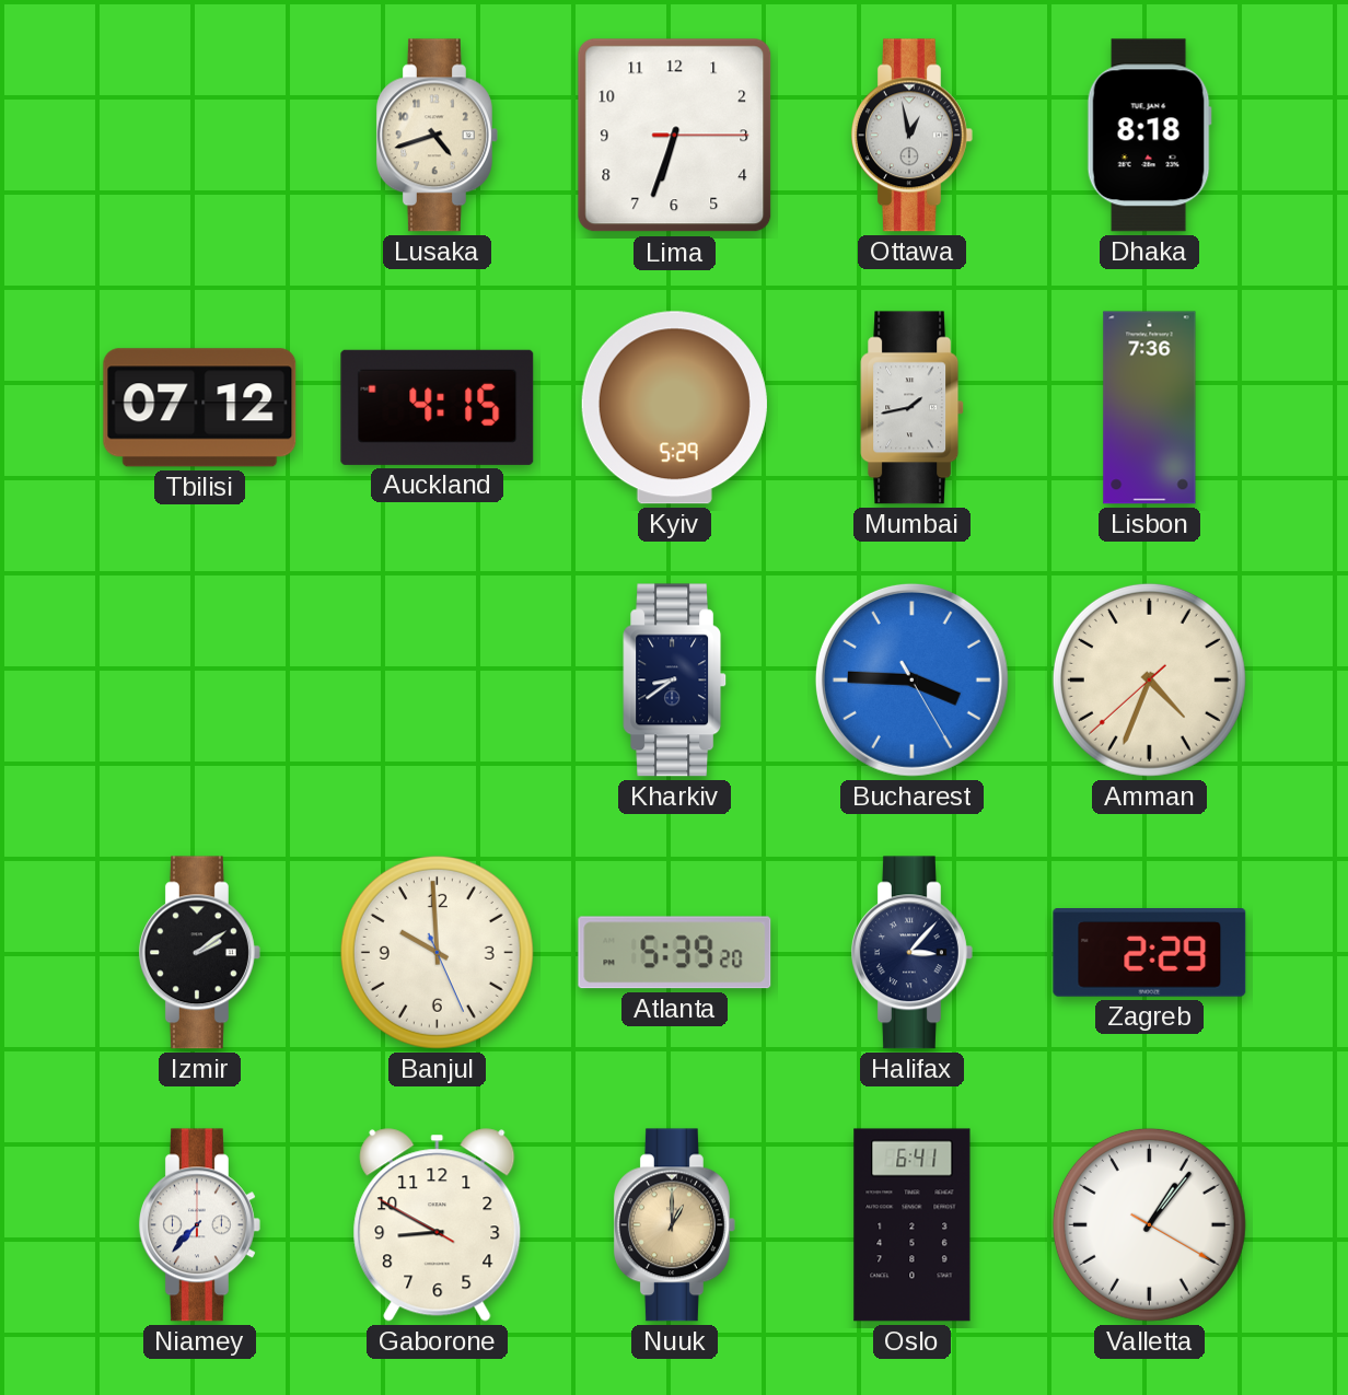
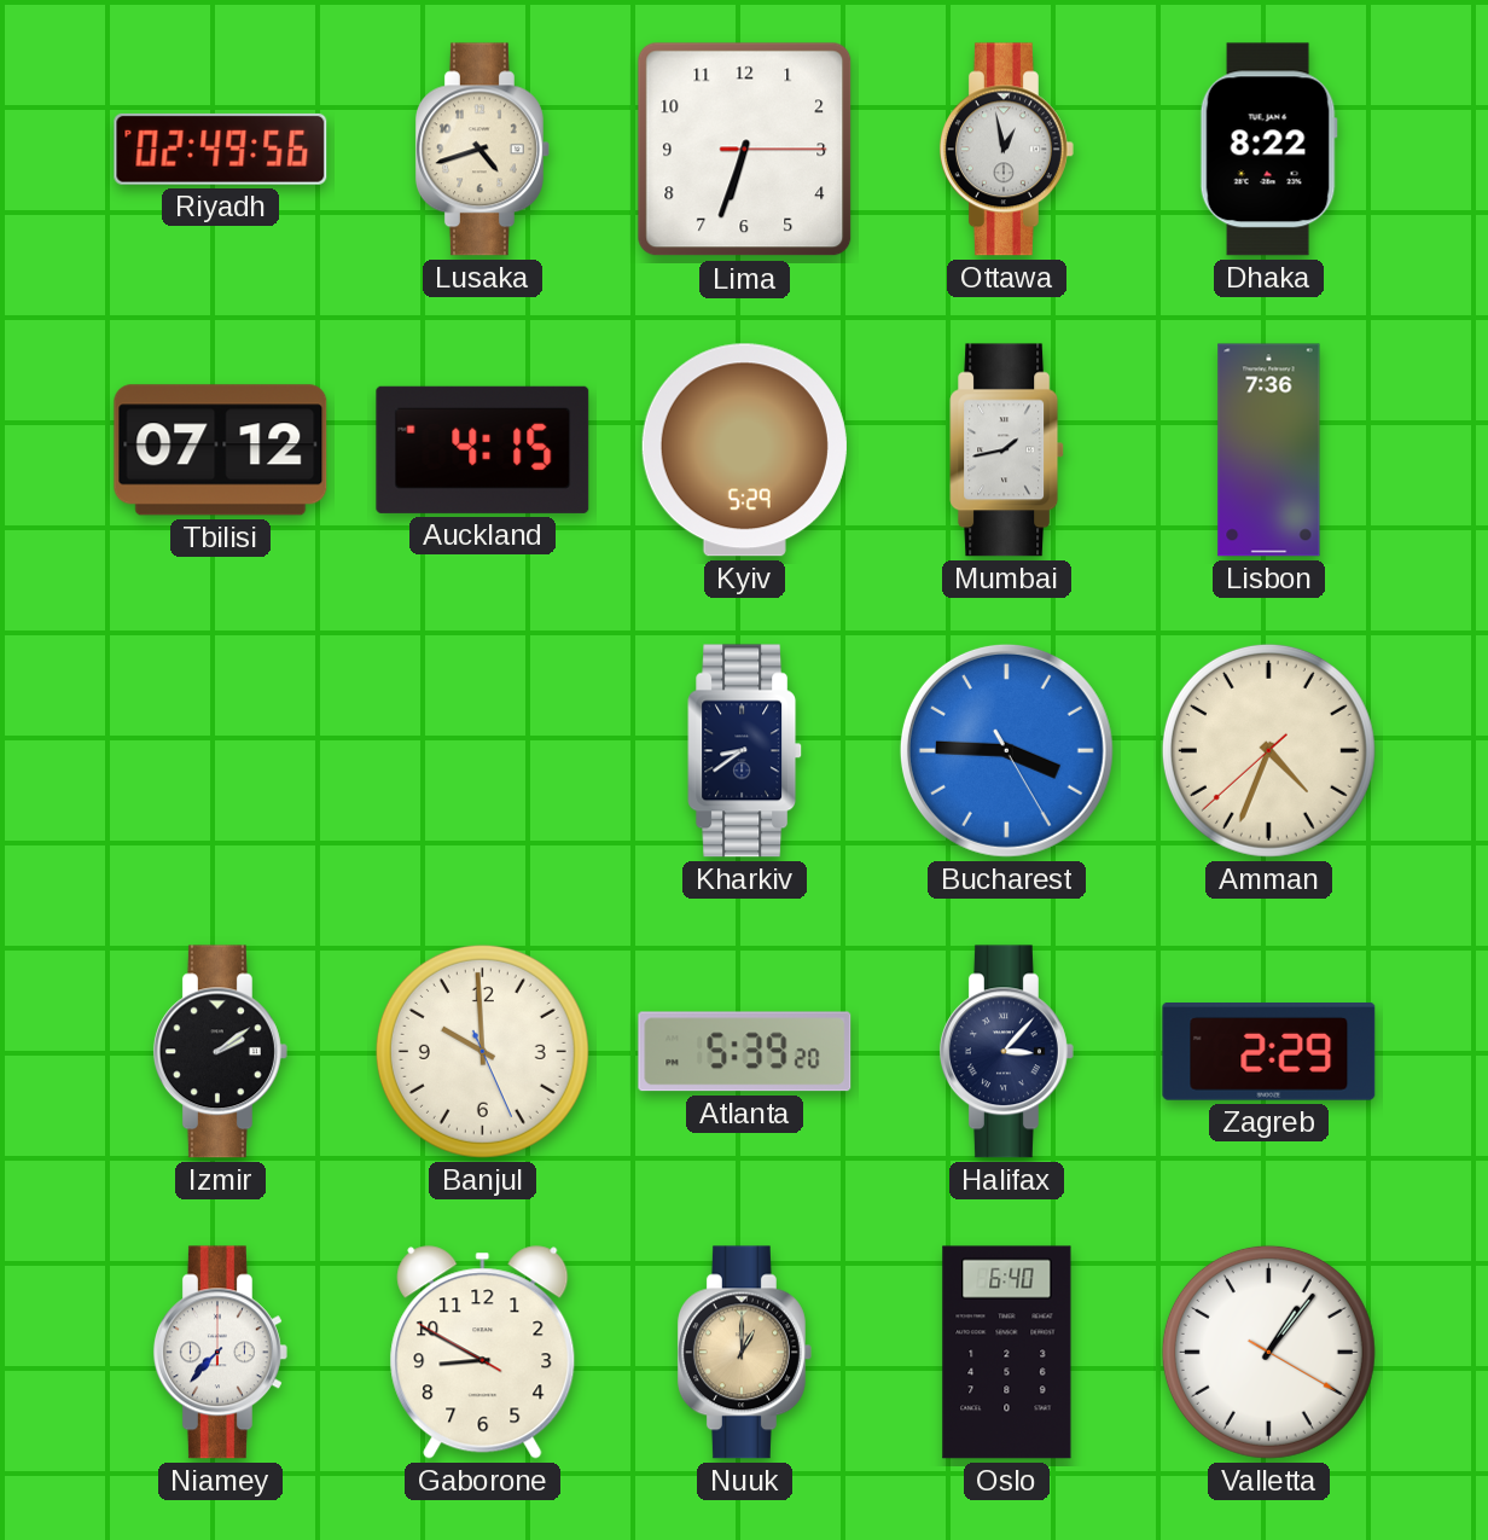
Riyadh: none -> 02:49
Dhaka: 8:18 -> 8:22
Oslo: 6:41 -> 6:40
